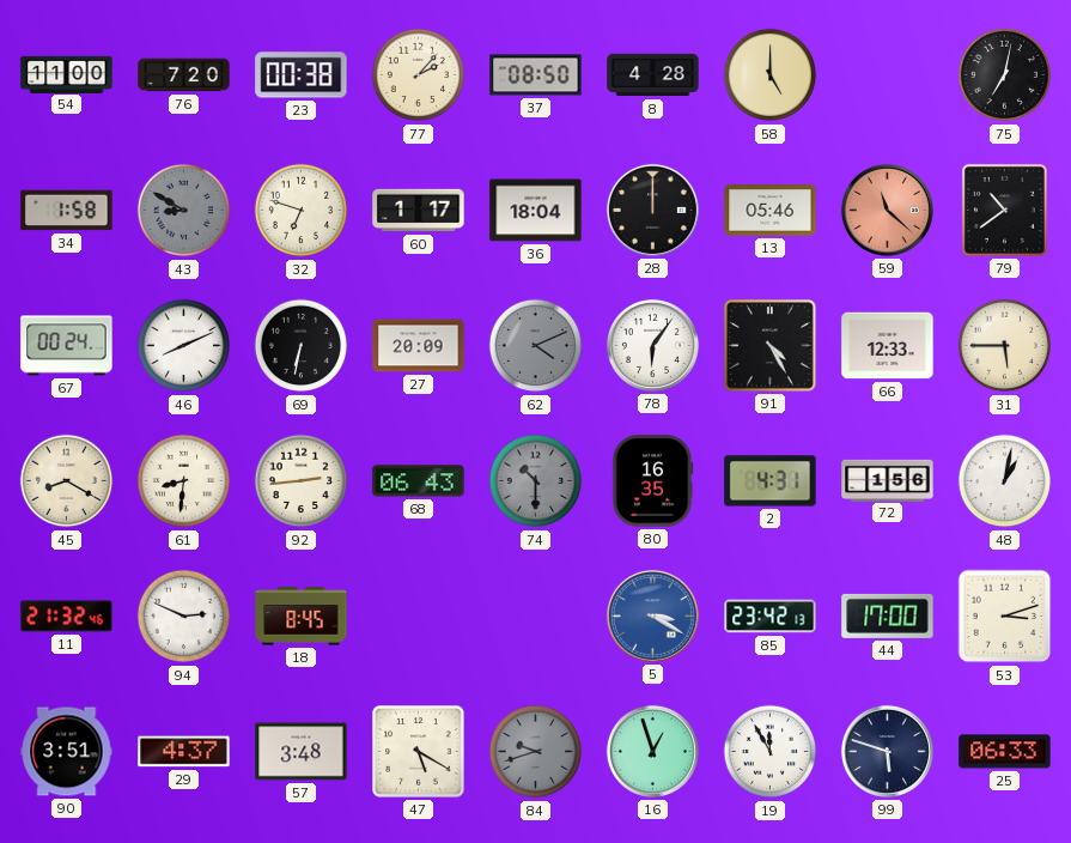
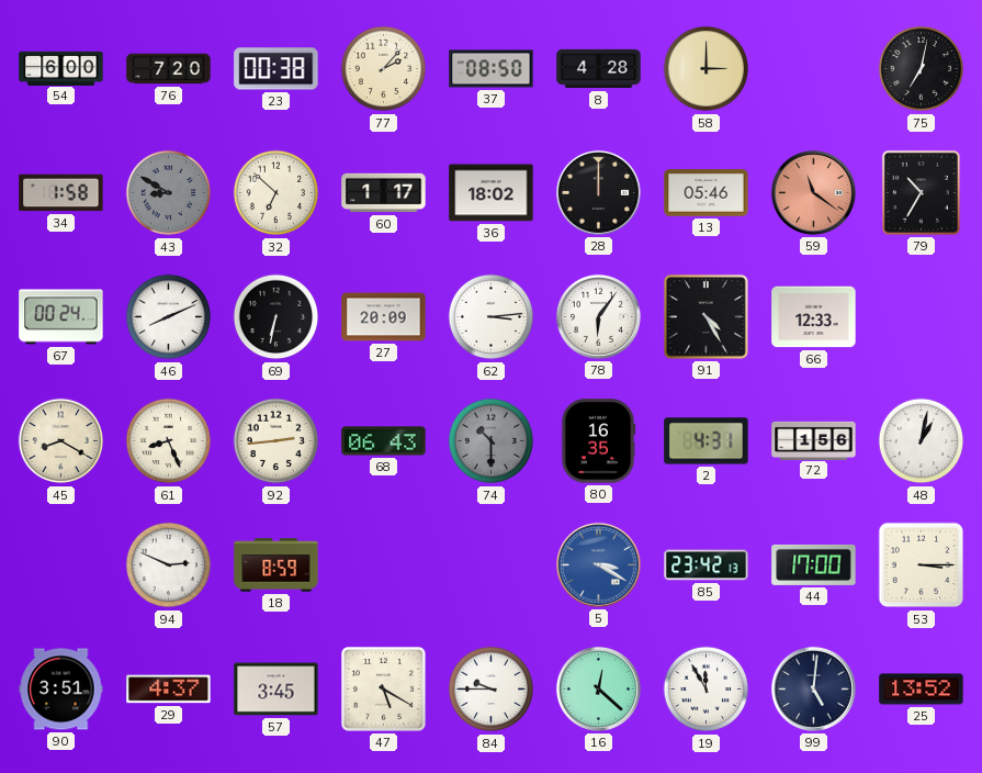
54: 11:00 -> 6:00
58: 5:00 -> 3:00
32: 6:48 -> 6:52
36: 18:04 -> 18:02
59: 11:22 -> 11:21
79: 10:39 -> 10:35
62: 4:11 -> 3:14
62 dial: grey -> white
31: 5:45 -> none
61: 8:31 -> 8:26
11: 21:32 -> none
18: 8:45 -> 8:59
53: 3:12 -> 3:15
57: 3:48 -> 3:45
84: 9:42 -> 9:45
84 dial: grey -> white
16: 12:57 -> 12:22
99: 5:48 -> 5:01
25: 06:33 -> 13:52
